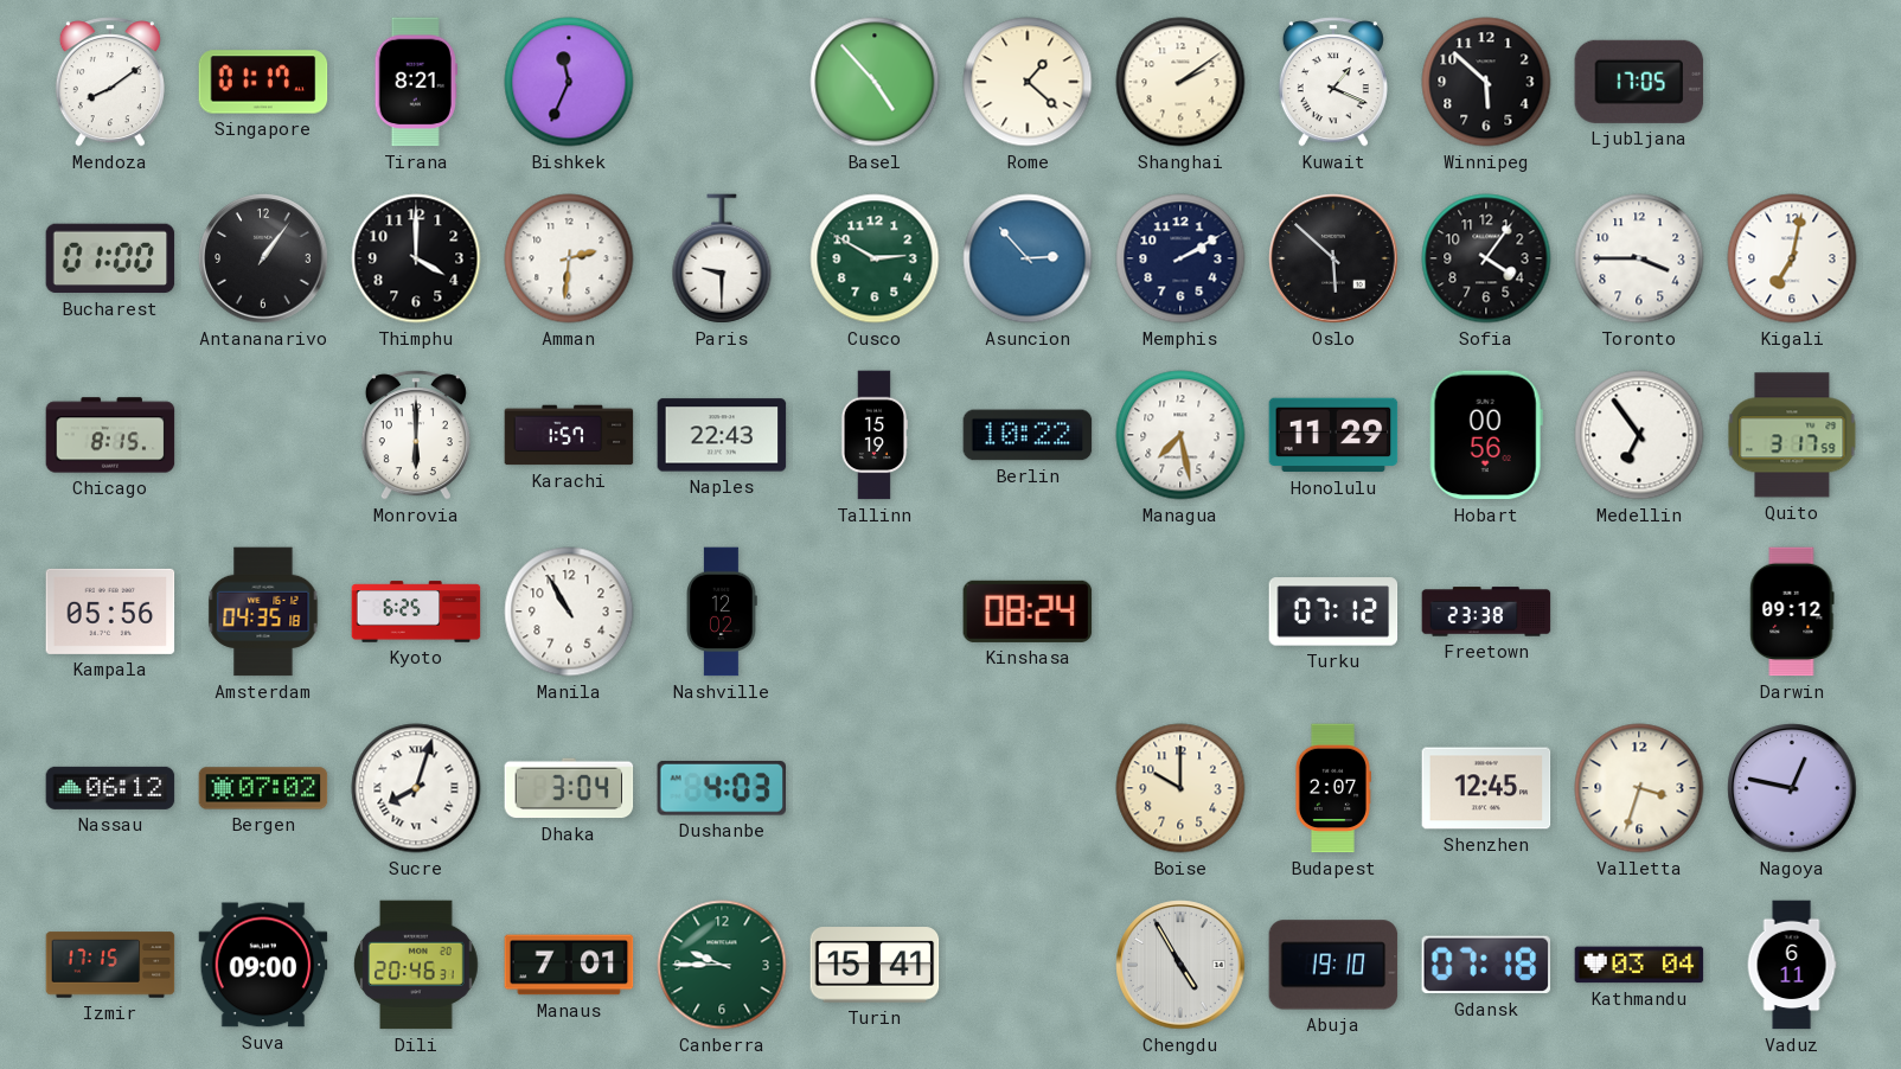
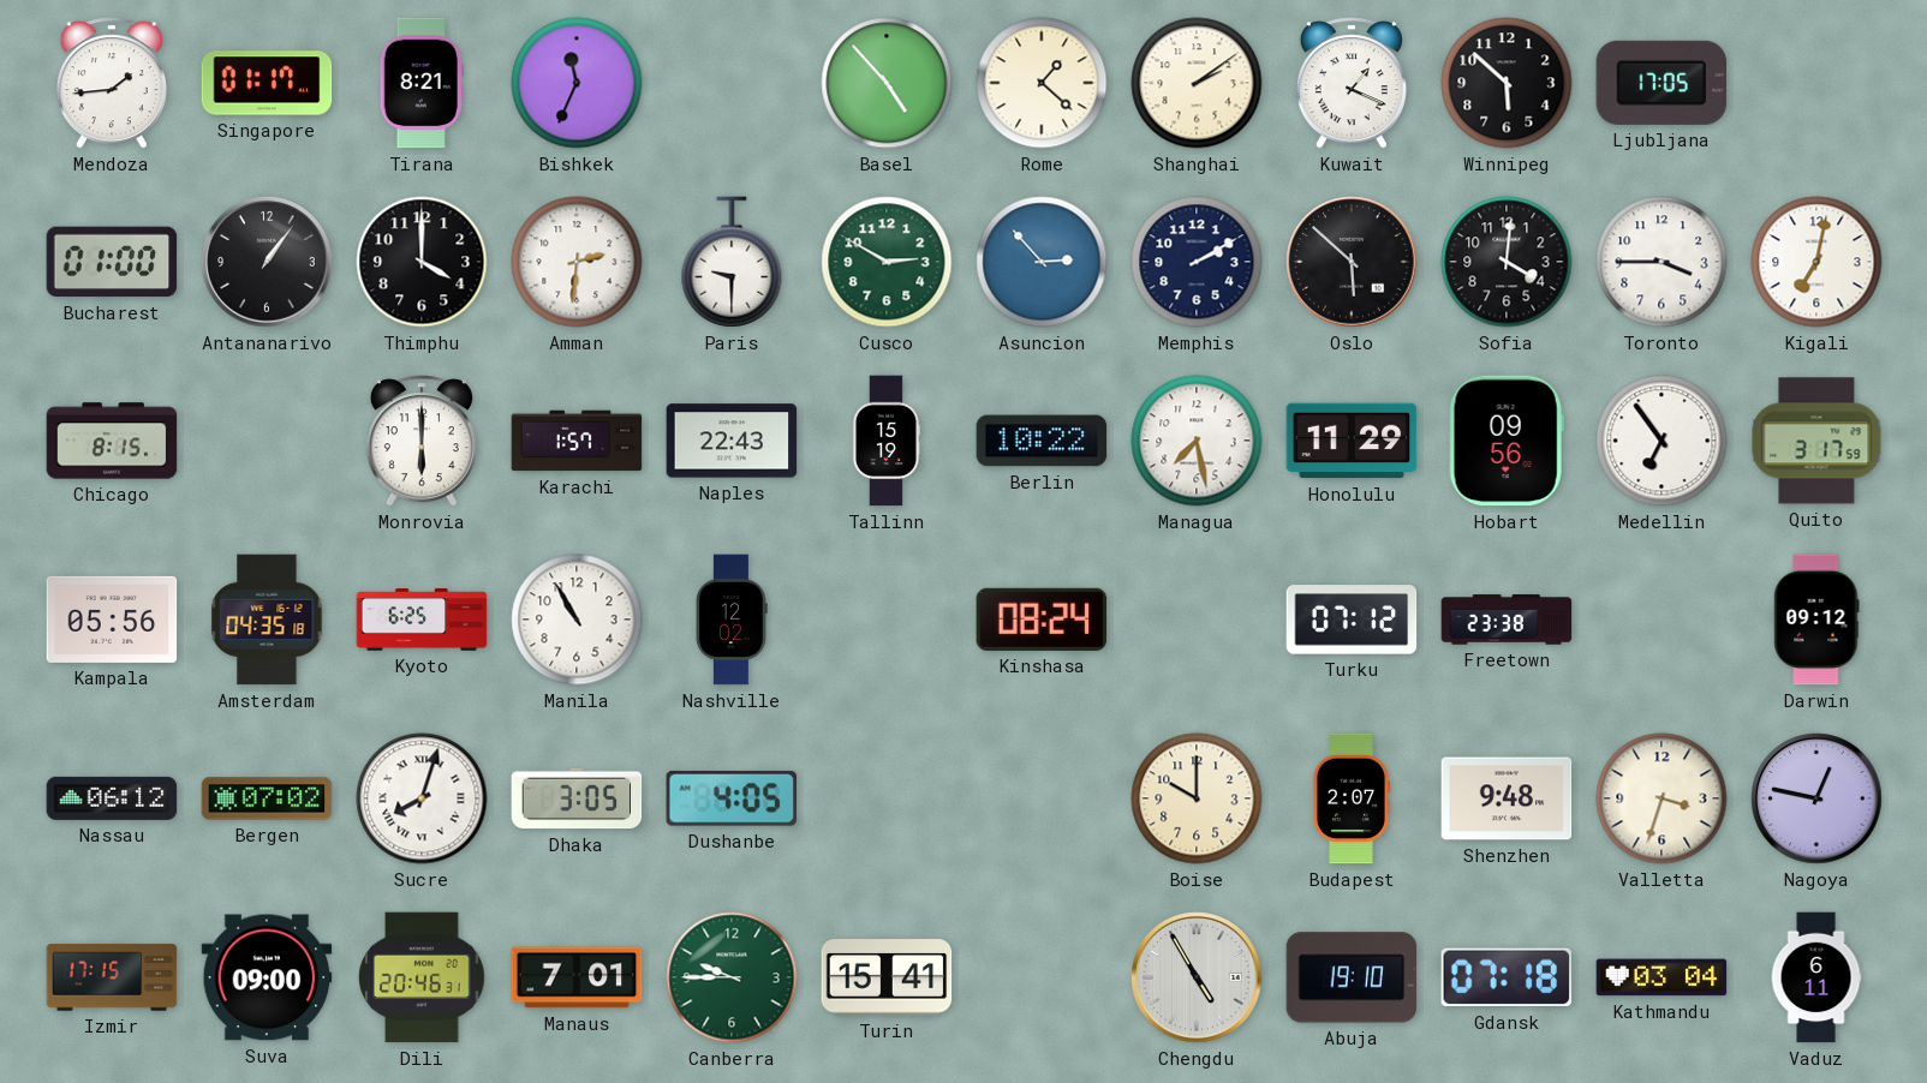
Mendoza: 8:09 -> 1:44
Sofia: 4:06 -> 4:01
Hobart: 00:56 -> 09:56
Dhaka: 3:04 -> 3:05
Dushanbe: 4:03 -> 4:05
Shenzhen: 12:45 -> 9:48
